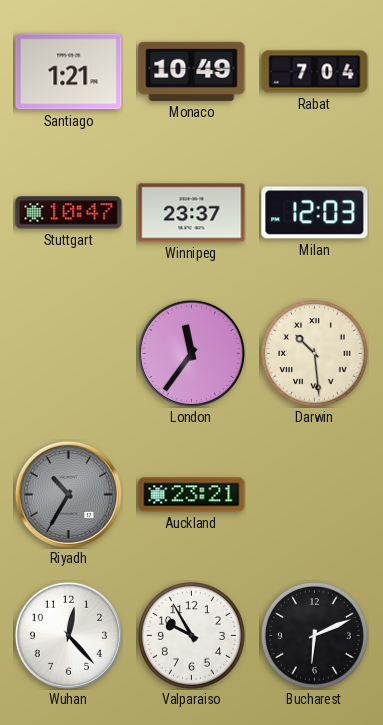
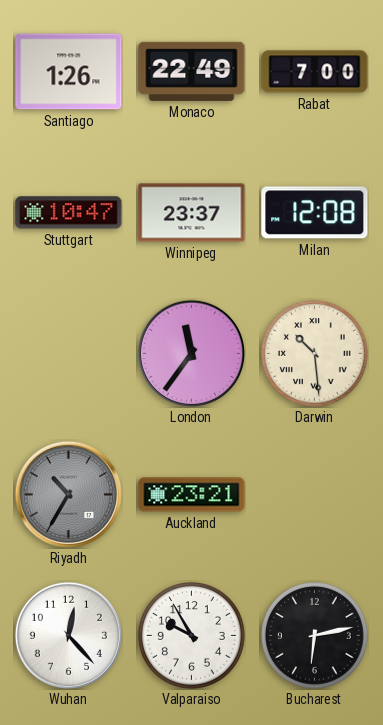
Santiago: 1:21 -> 1:26
Monaco: 10:49 -> 22:49
Rabat: 7:04 -> 7:00
Milan: 12:03 -> 12:08
Bucharest: 6:11 -> 6:13
